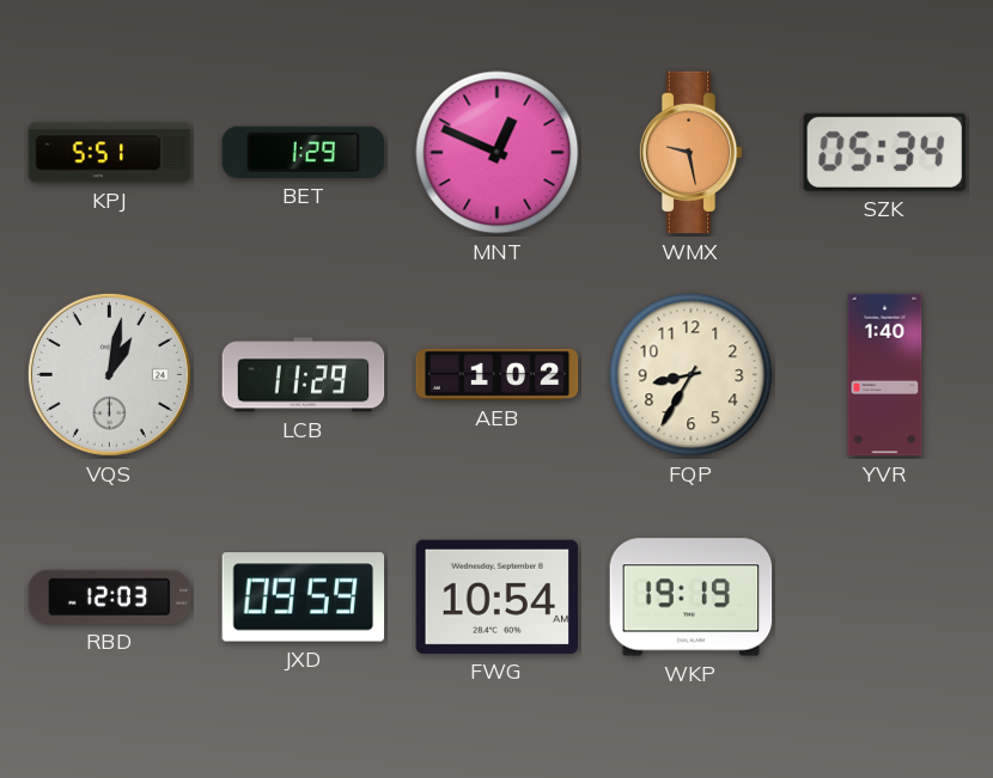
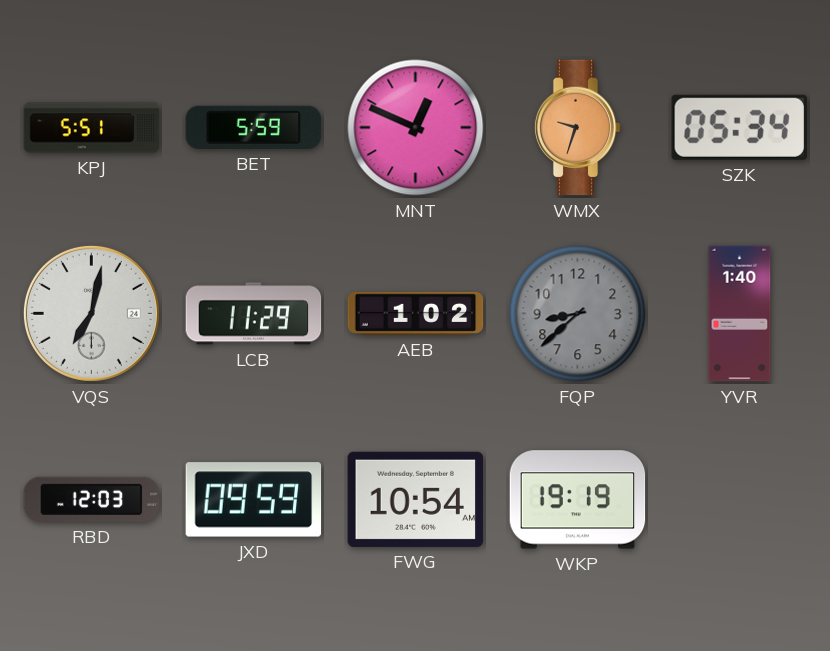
BET: 1:29 -> 5:59
WMX: 9:28 -> 9:33
VQS: 1:02 -> 7:02
FQP: 8:35 -> 8:38
FQP dial: cream -> grey
